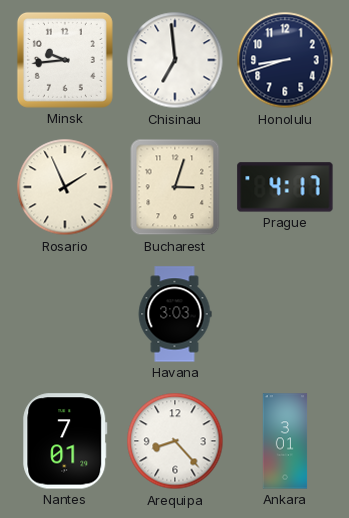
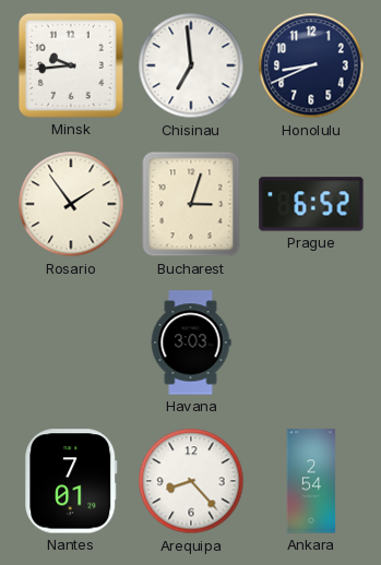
Honolulu: 8:42 -> 8:41
Rosario: 1:56 -> 1:54
Prague: 4:17 -> 6:52
Ankara: 3:01 -> 2:54
